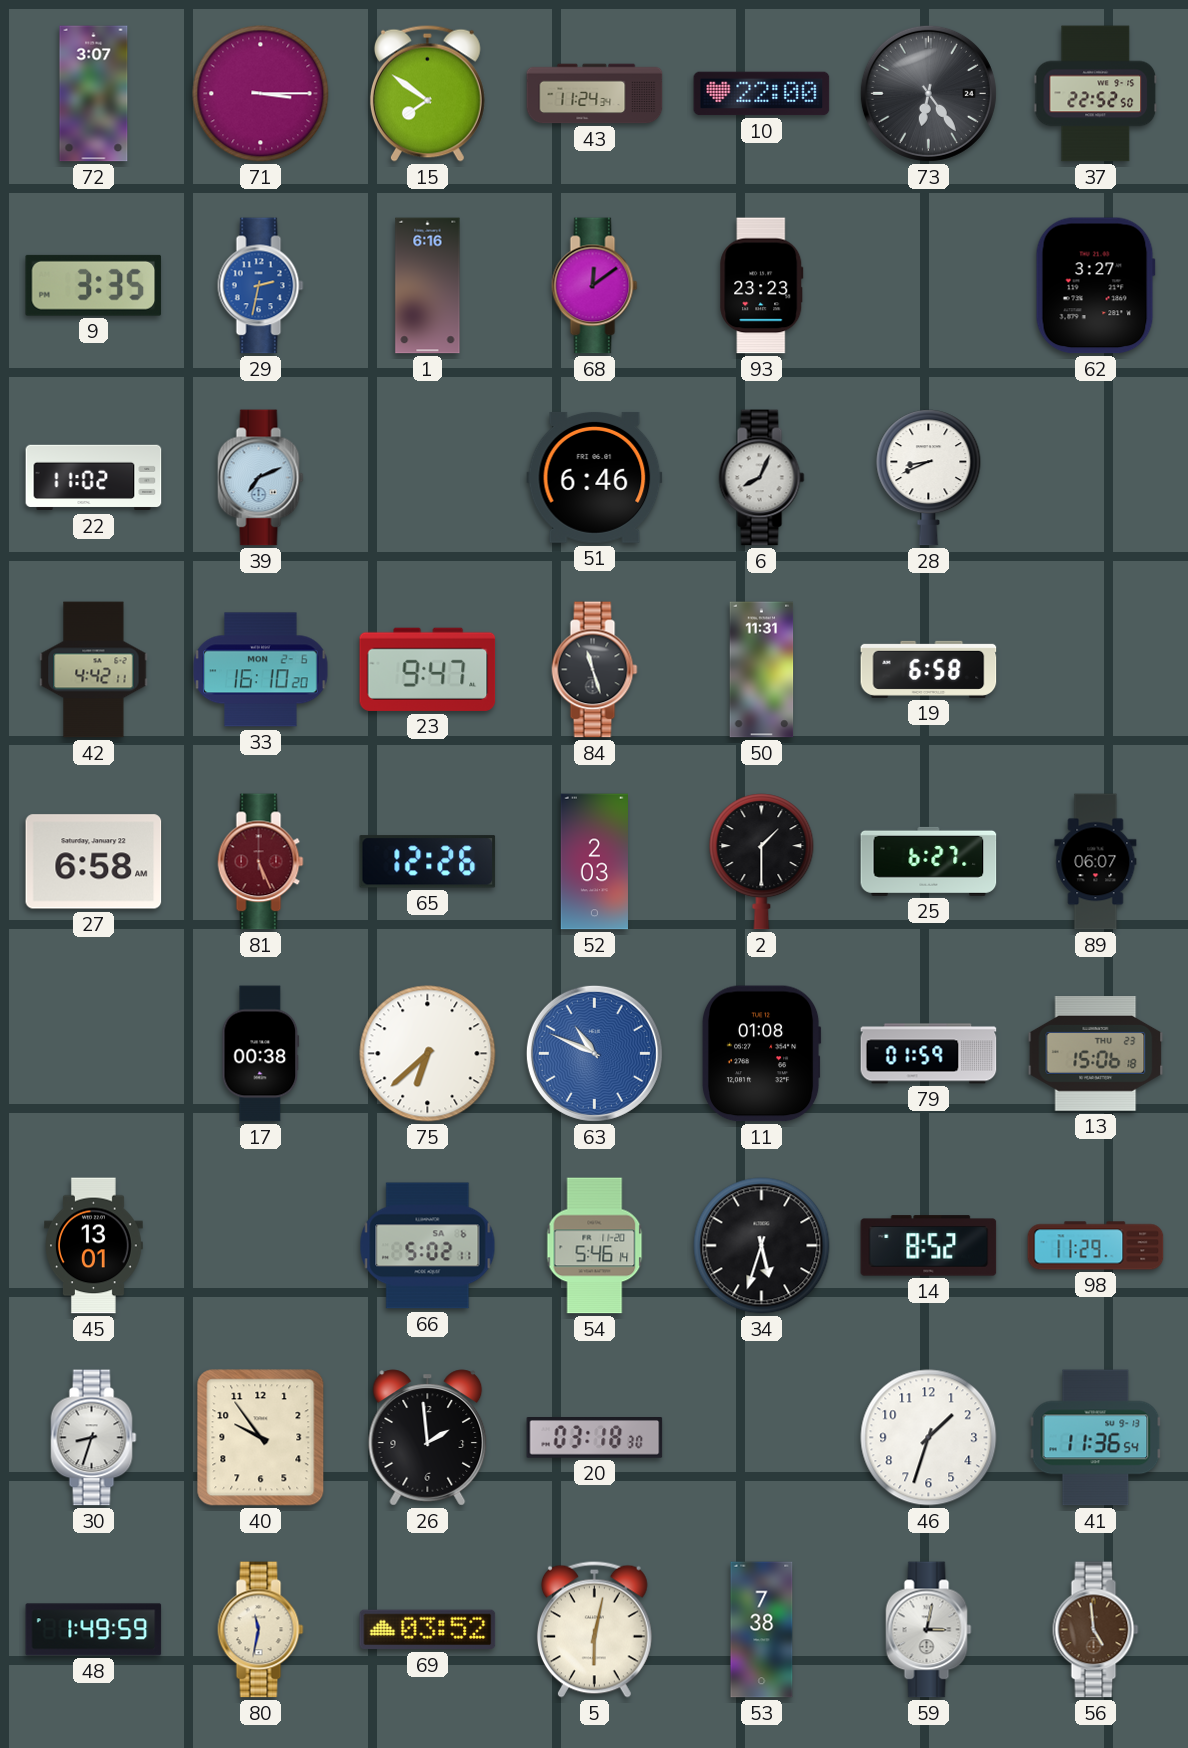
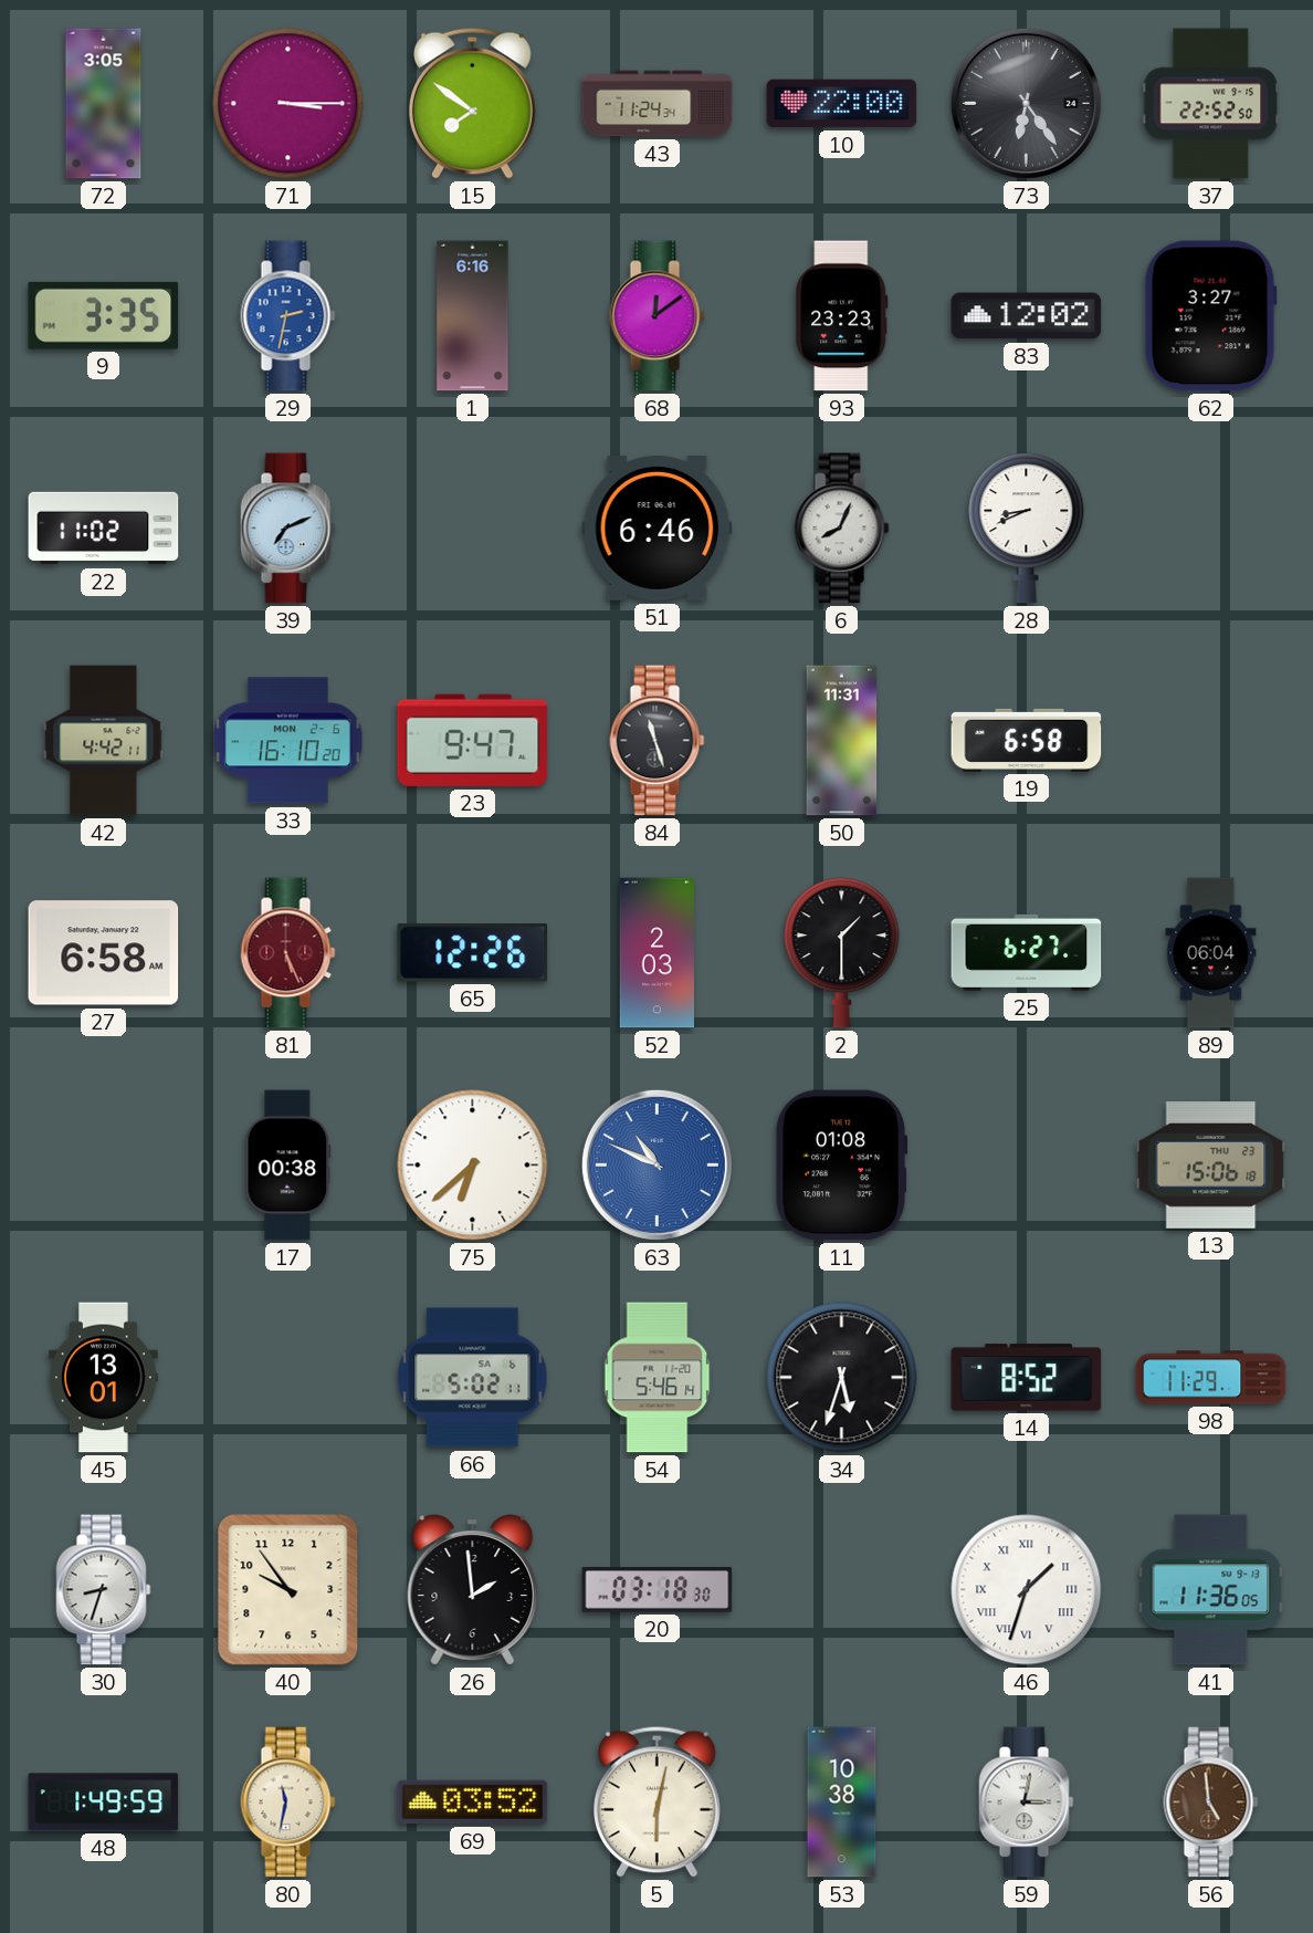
72: 3:07 -> 3:05
83: none -> 12:02
89: 06:07 -> 06:04
79: 01:59 -> none
46 numerals: Arabic -> Roman
41: 11:36:54 -> 11:36:05
53: 7:38 -> 10:38
